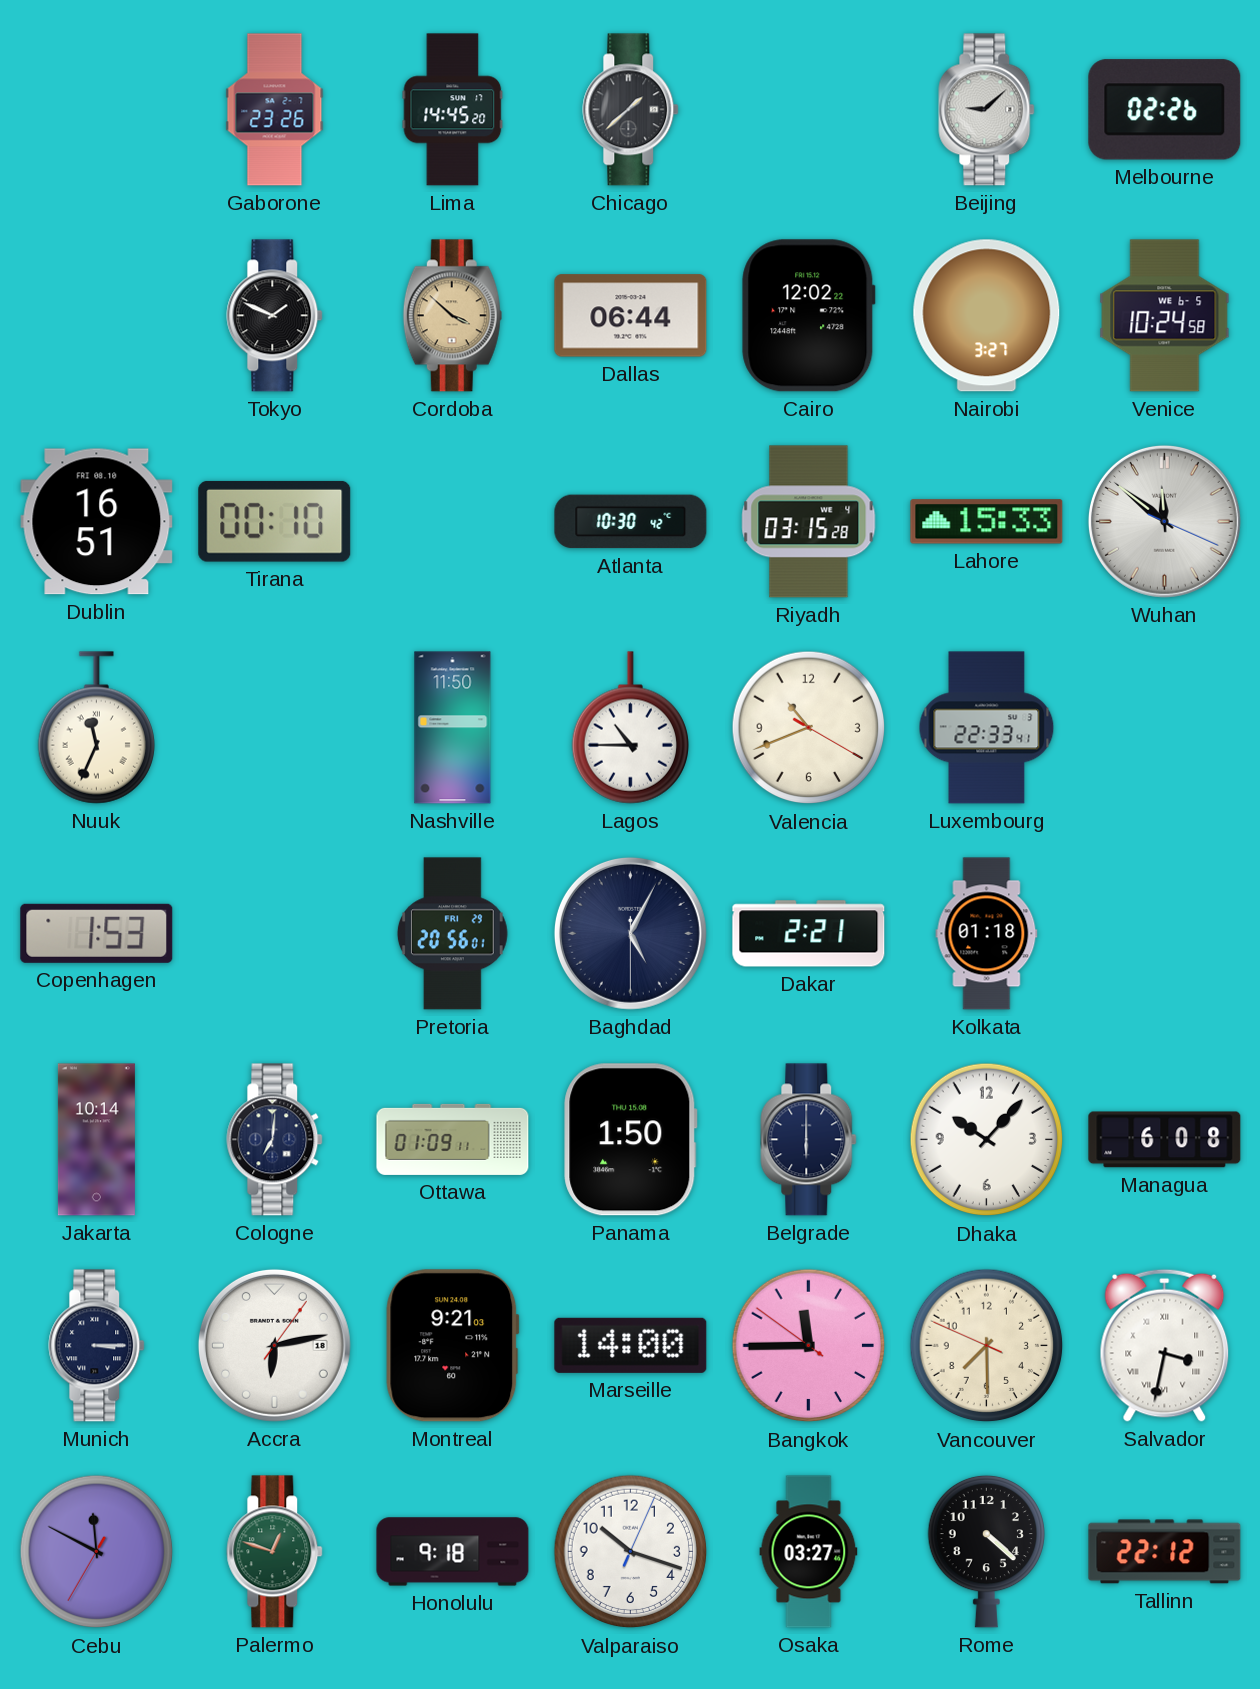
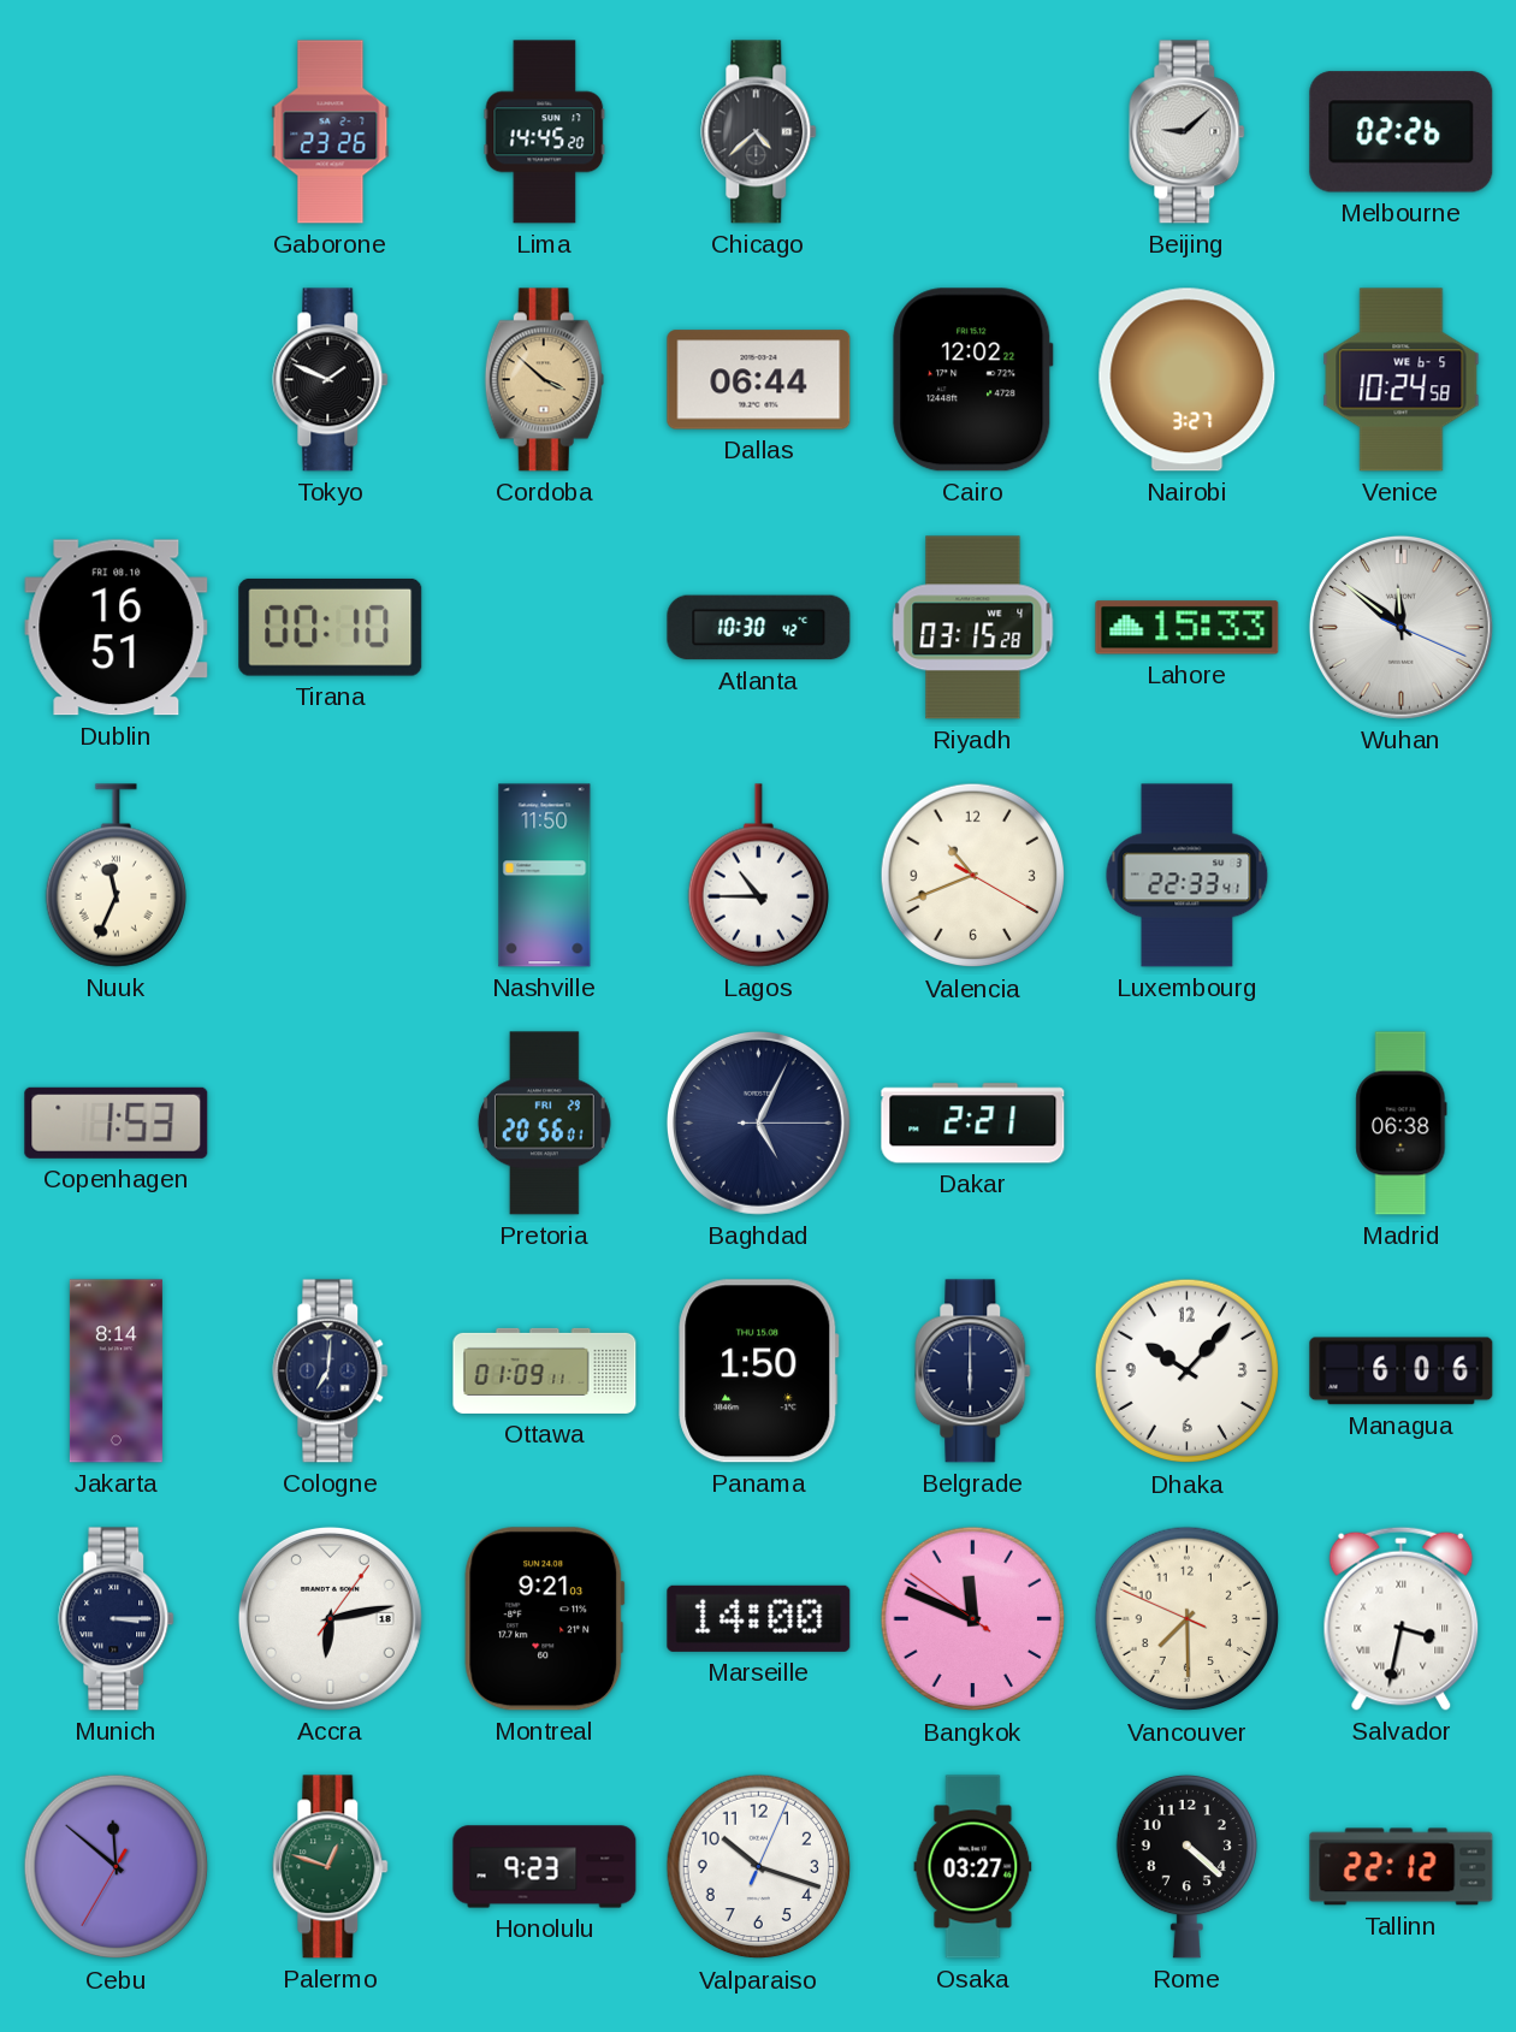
Chicago: 1:38 -> 4:38
Baghdad: 5:04:30 -> 5:04:15
Kolkata: 01:18 -> none
Madrid: none -> 06:38
Jakarta: 10:14 -> 8:14
Managua: 6:08 -> 6:06
Bangkok: 11:44 -> 11:48
Cebu: 11:49 -> 11:51
Honolulu: 9:18 -> 9:23
